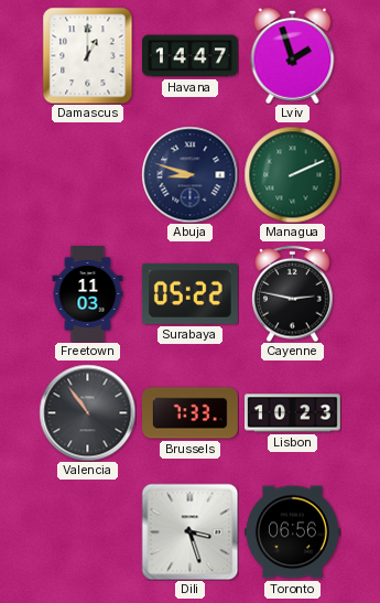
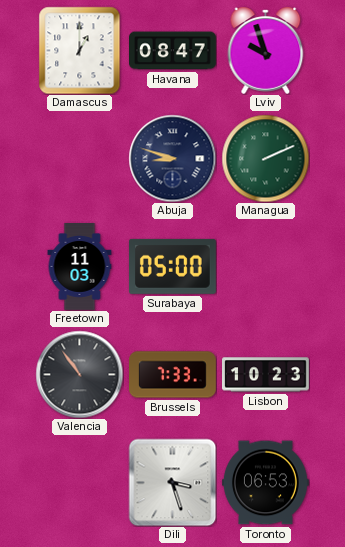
Havana: 14:47 -> 08:47
Lviv: 1:57 -> 9:57
Surabaya: 05:22 -> 05:00
Cayenne: 2:47 -> none
Toronto: 06:56 -> 06:53
